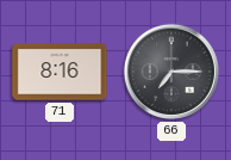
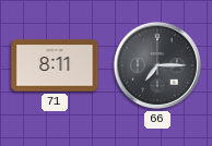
71: 8:16 -> 8:11
